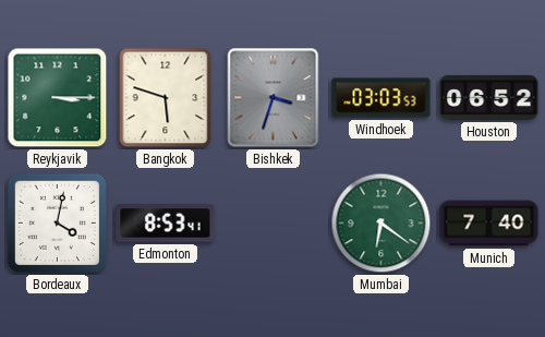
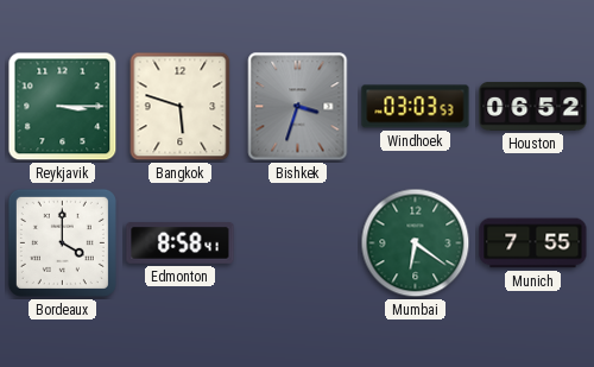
Bordeaux: 4:02 -> 4:00
Edmonton: 8:53 -> 8:58
Munich: 7:40 -> 7:55
